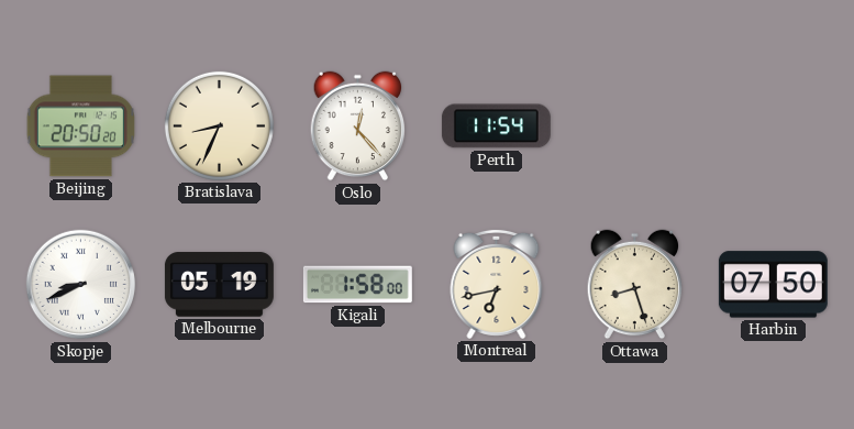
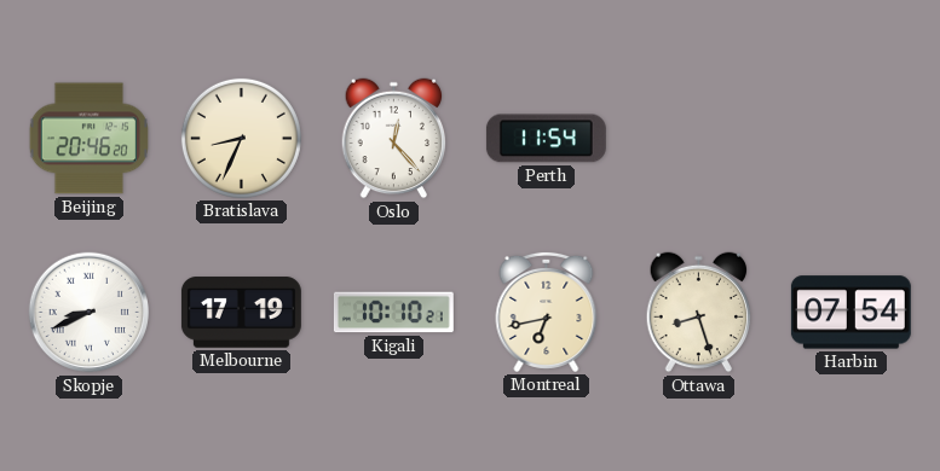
Beijing: 20:50 -> 20:46
Melbourne: 05:19 -> 17:19
Kigali: 1:58 -> 10:10
Harbin: 07:50 -> 07:54
